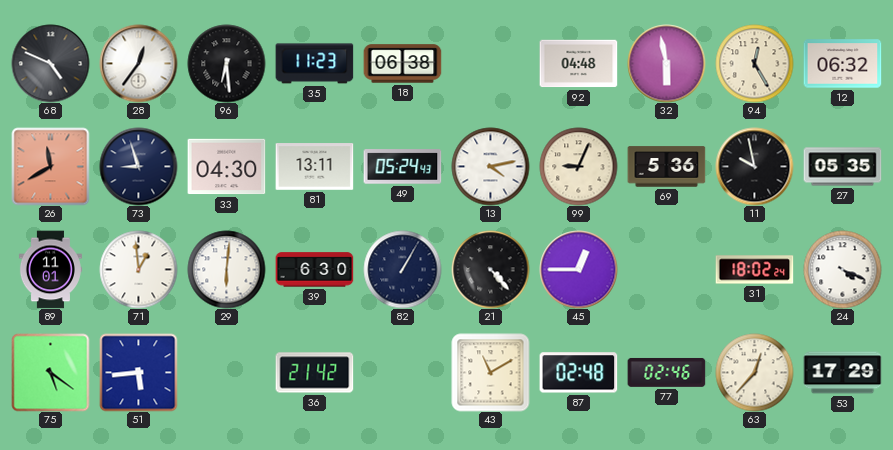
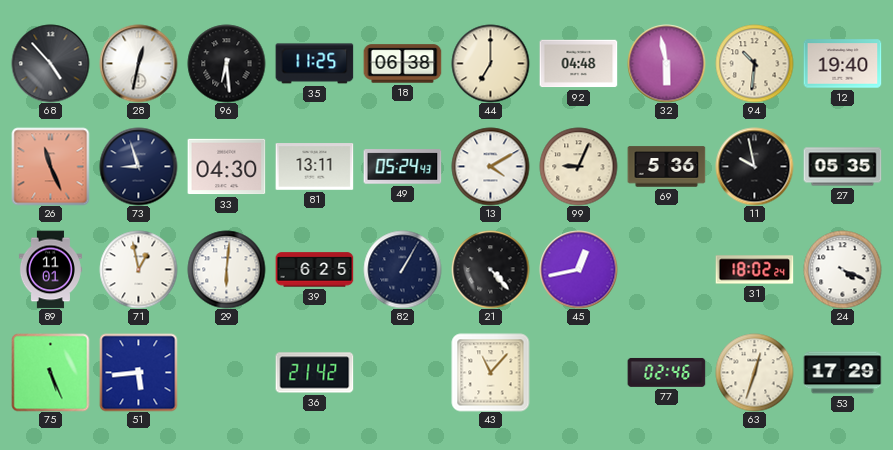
68: 4:49 -> 4:53
28: 12:36 -> 12:32
35: 11:23 -> 11:25
44: none -> 7:00
94: 12:25 -> 10:31
12: 06:32 -> 19:40
26: 11:40 -> 11:26
13: 4:13 -> 4:10
71: 12:59 -> 12:58
39: 6:30 -> 6:25
45: 12:45 -> 12:43
75: 5:21 -> 5:26
43: 11:10 -> 11:07
87: 02:48 -> none
63: 12:37 -> 12:33
